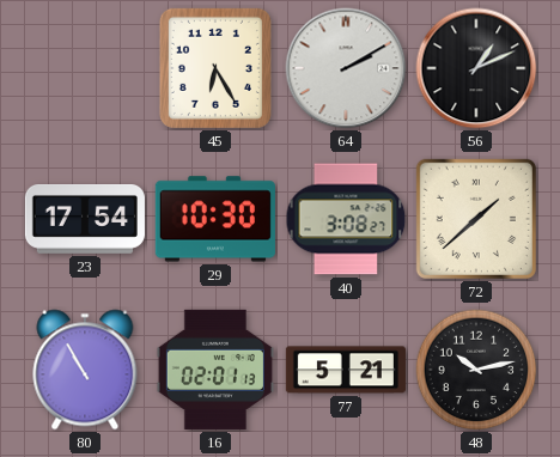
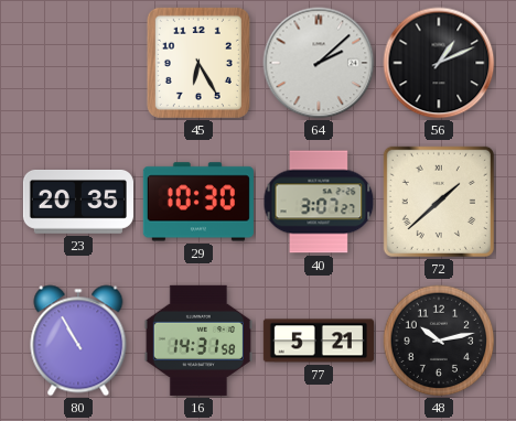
64: 2:10 -> 2:08
23: 17:54 -> 20:35
40: 3:08 -> 3:07
16: 02:01 -> 14:31
